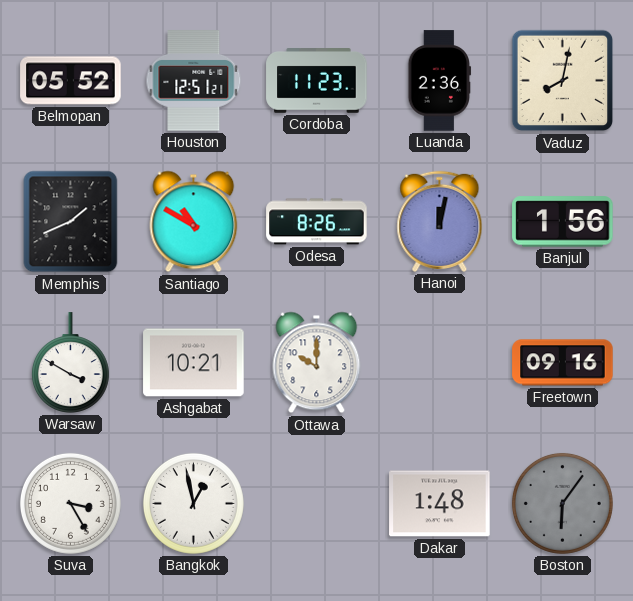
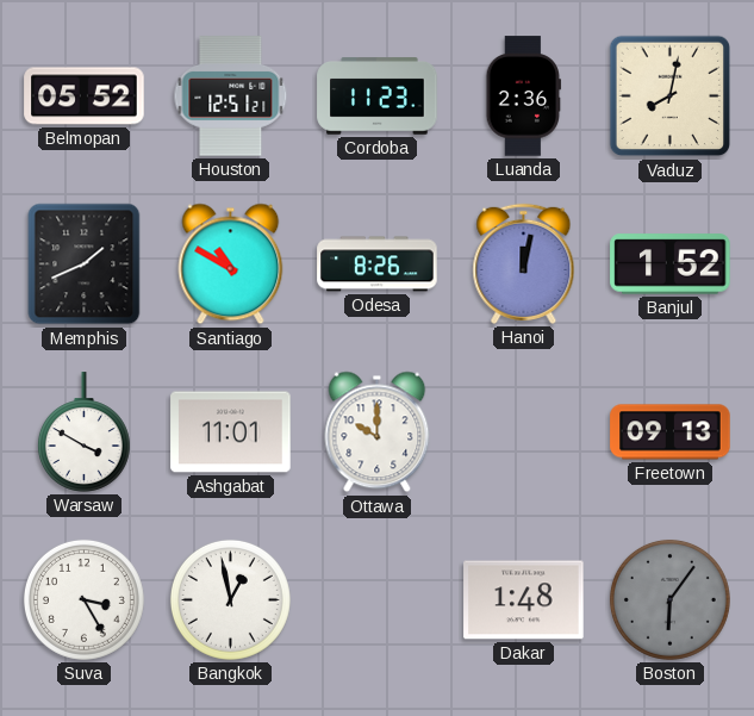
Banjul: 1:56 -> 1:52
Ashgabat: 10:21 -> 11:01
Freetown: 09:16 -> 09:13
